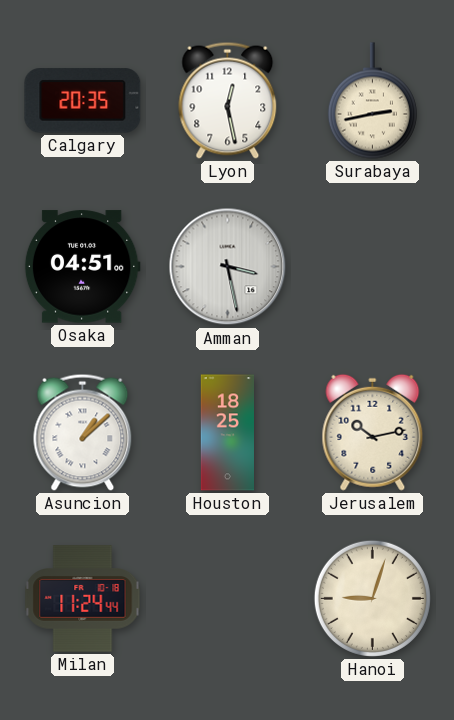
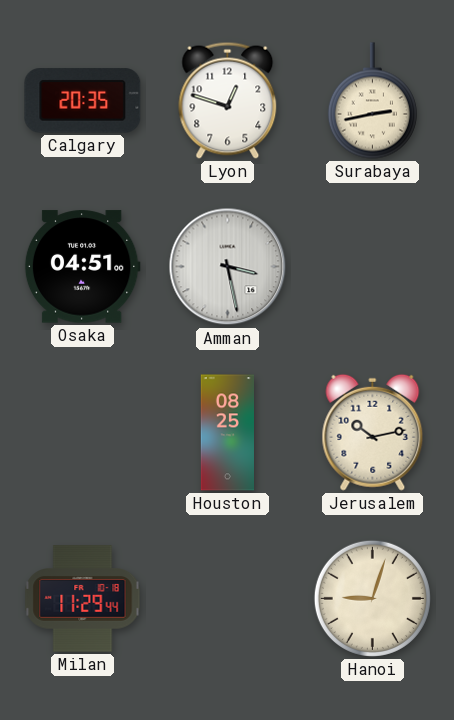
Lyon: 12:28 -> 12:48
Asuncion: 1:08 -> none
Houston: 18:25 -> 08:25
Milan: 11:24 -> 11:29
